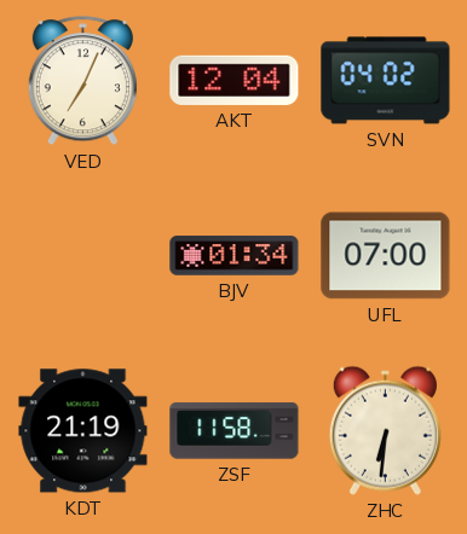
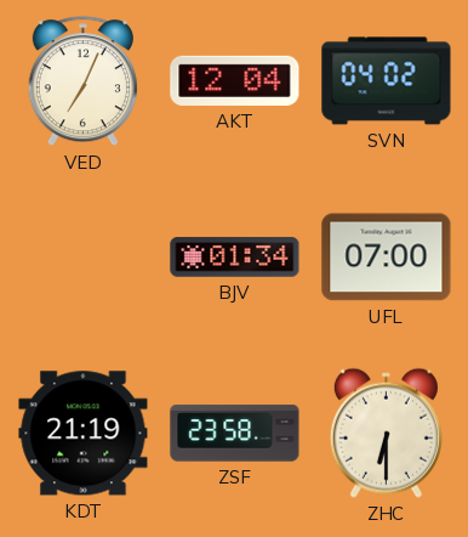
ZSF: 11:58 -> 23:58
ZHC: 6:31 -> 6:30
